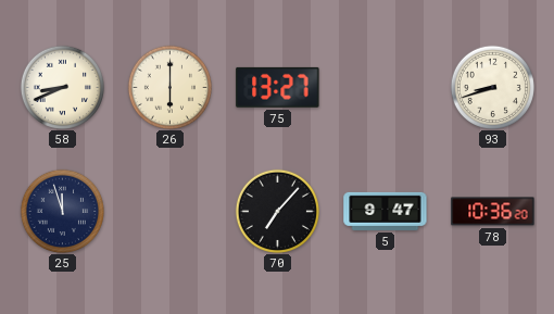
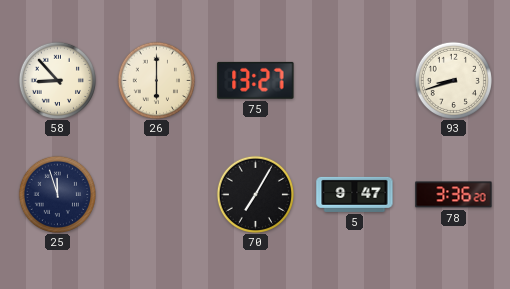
58: 8:41 -> 8:53
70: 7:07 -> 7:05
78: 10:36 -> 3:36
